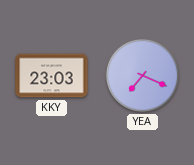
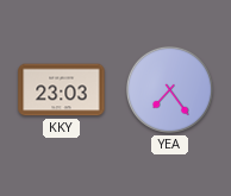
YEA: 7:19 -> 7:24
